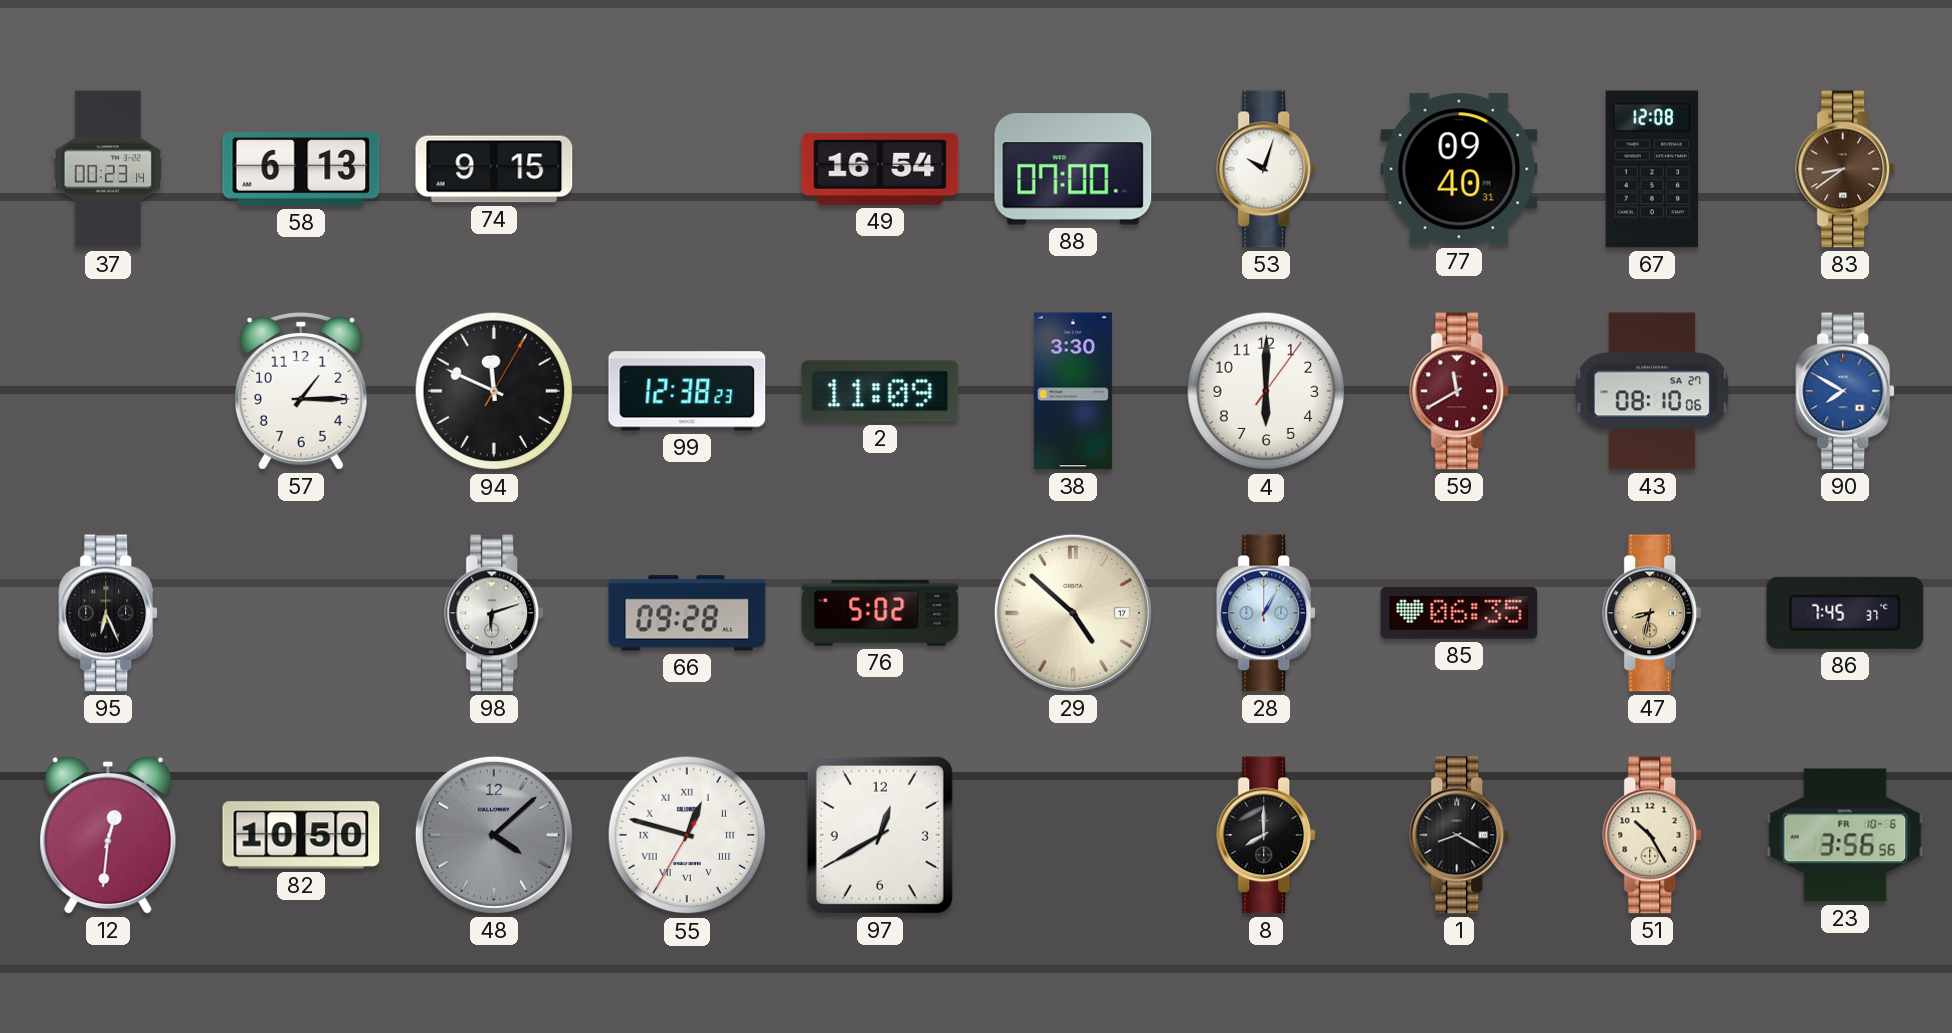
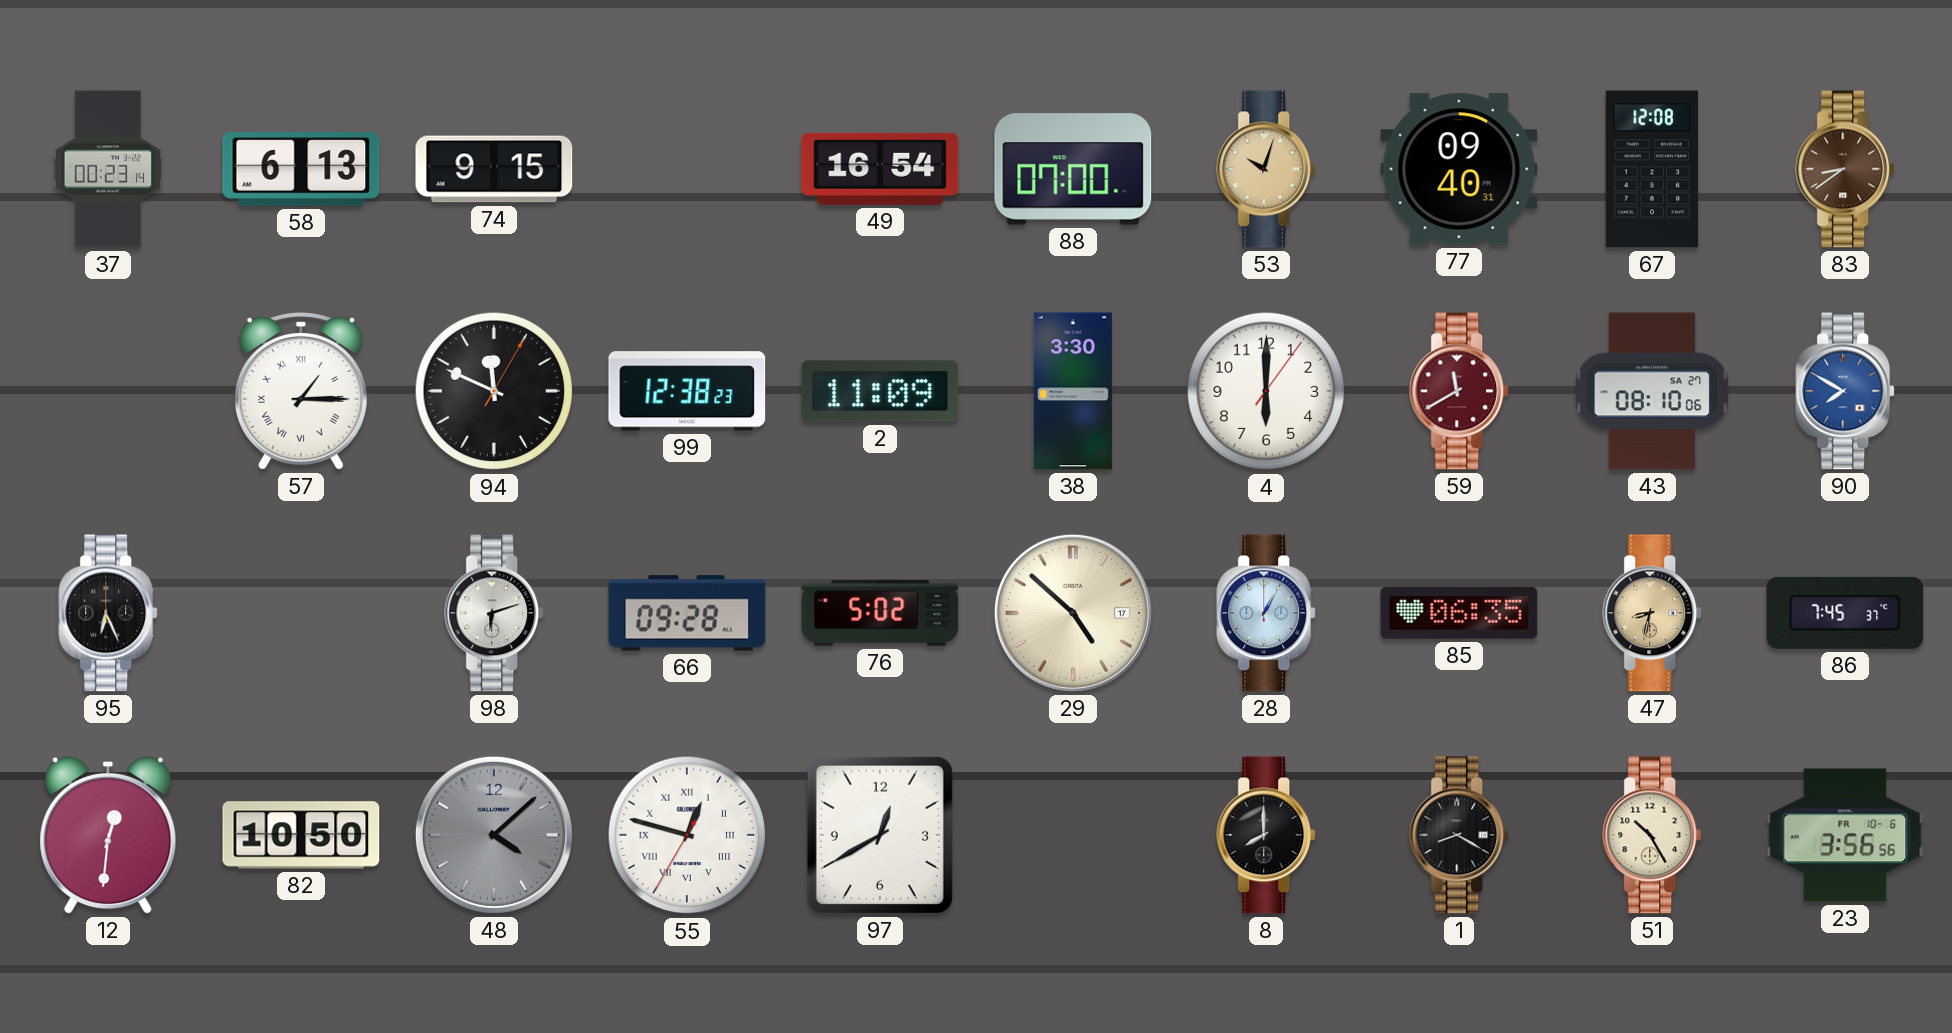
53 dial: white -> champagne
57 numerals: Arabic -> Roman
